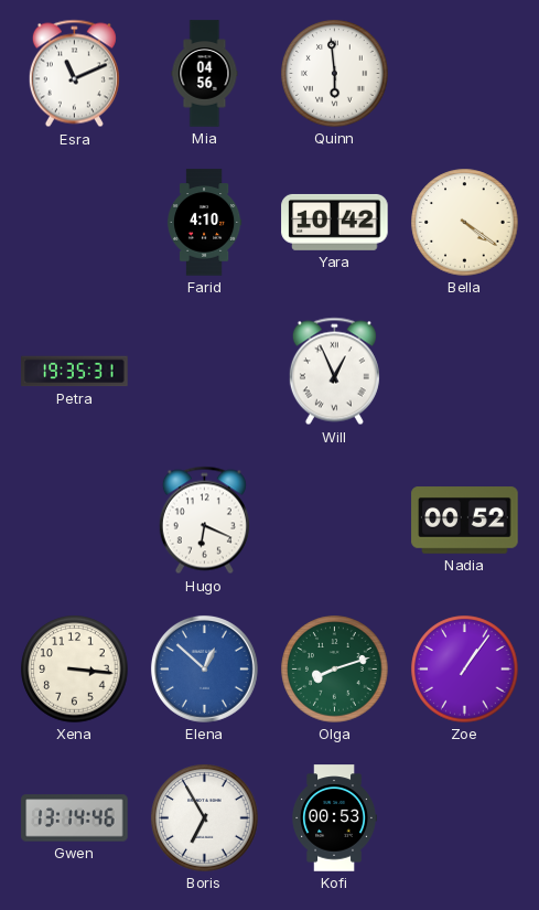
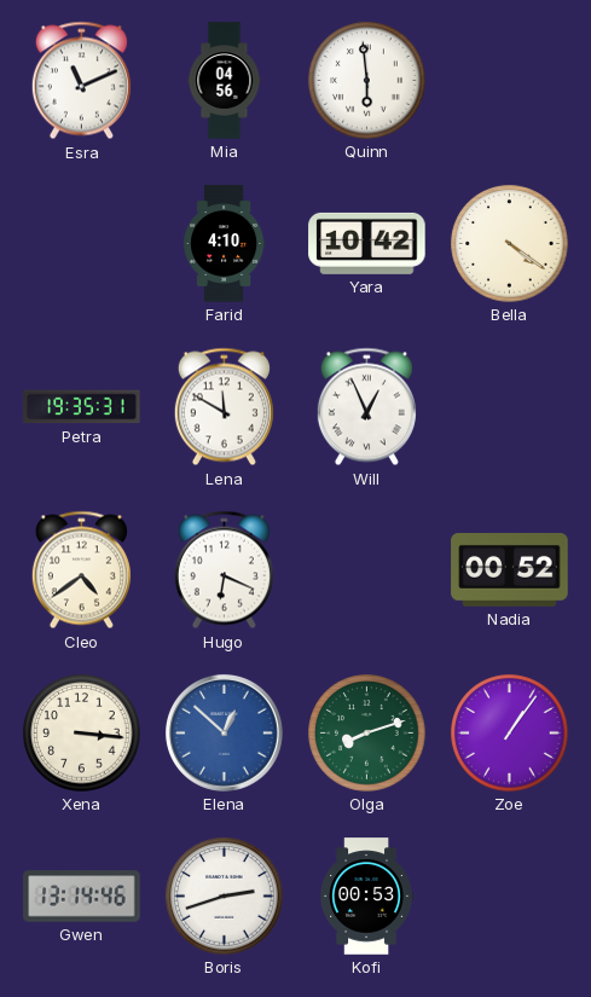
Lena: none -> 11:50
Cleo: none -> 4:39
Boris: 6:55 -> 2:42
